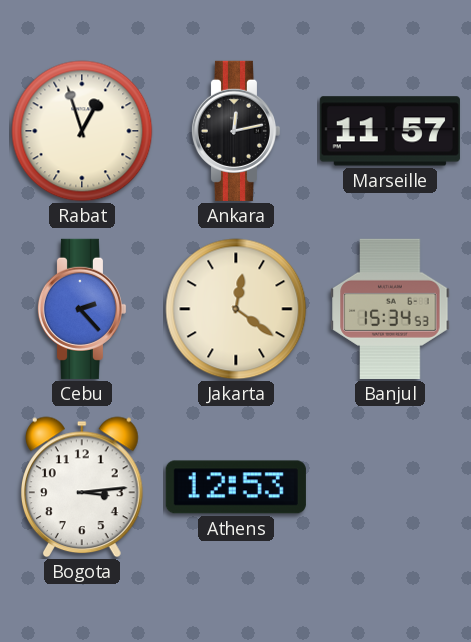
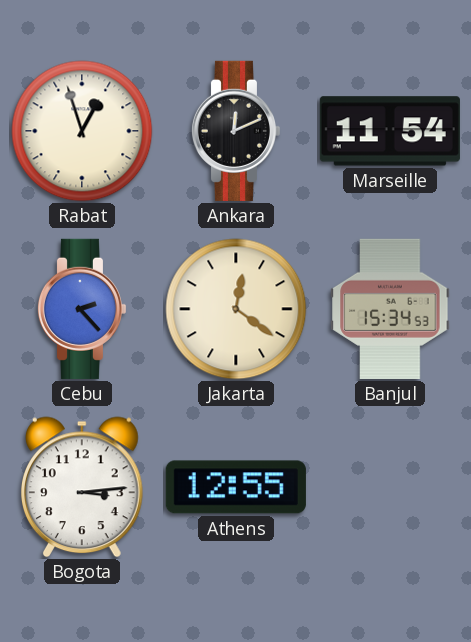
Ankara: 12:13 -> 12:11
Marseille: 11:57 -> 11:54
Athens: 12:53 -> 12:55
